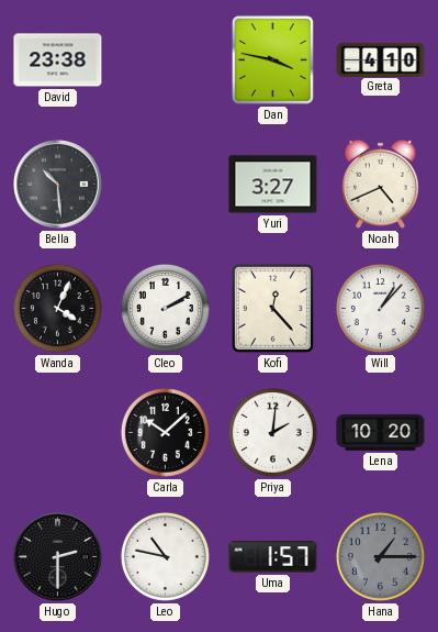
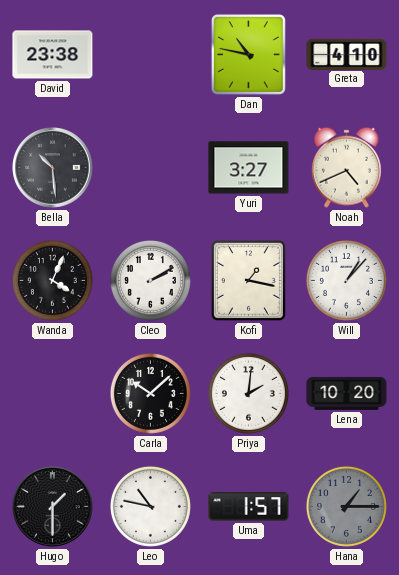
Dan: 3:47 -> 10:47
Kofi: 12:23 -> 1:17
Hugo: 2:30 -> 1:30
